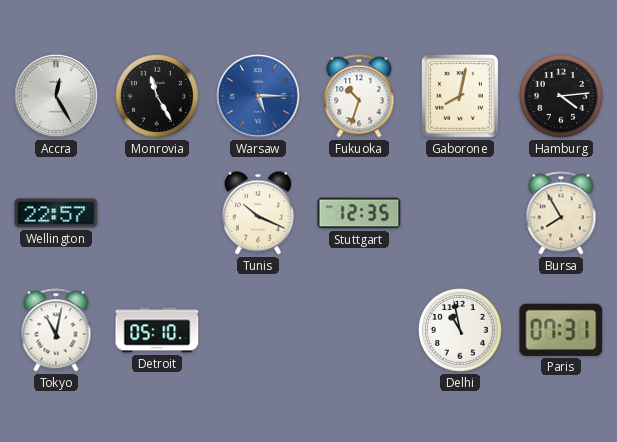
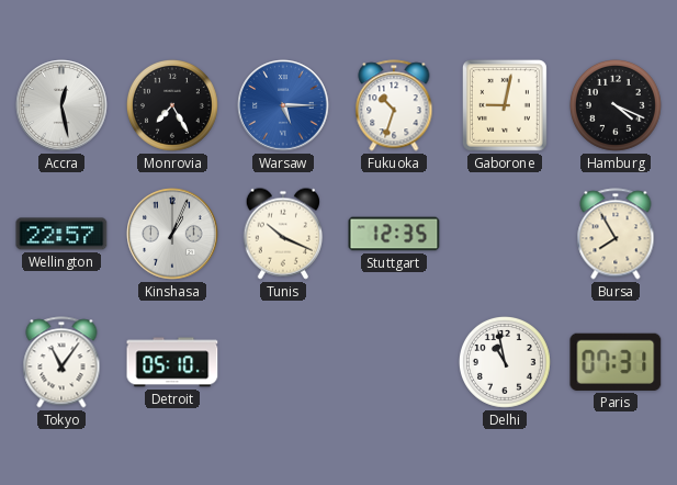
Accra: 12:25 -> 12:28
Monrovia: 11:25 -> 7:25
Gaborone: 8:02 -> 9:02
Hamburg: 4:14 -> 4:19
Kinshasa: none -> 1:04
Tokyo: 11:02 -> 11:06
